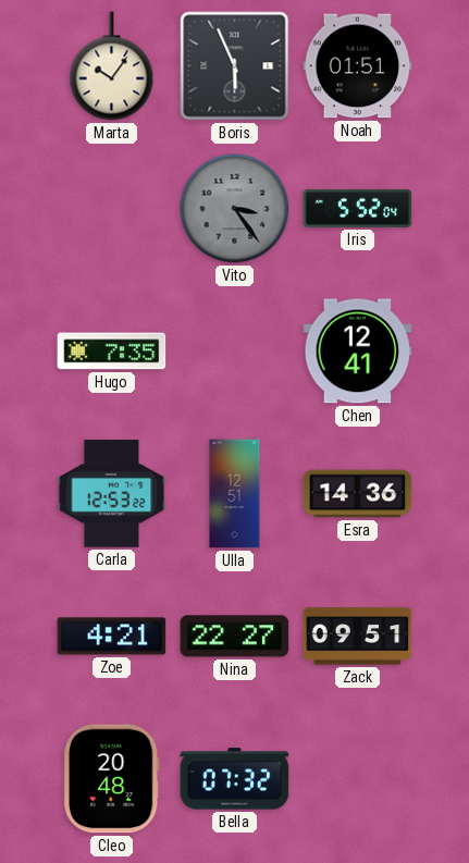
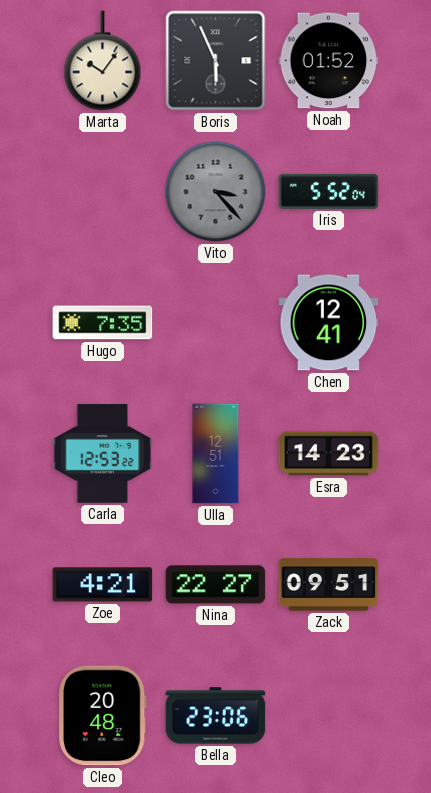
Noah: 01:51 -> 01:52
Vito: 3:24 -> 3:23
Esra: 14:36 -> 14:23
Bella: 07:32 -> 23:06
